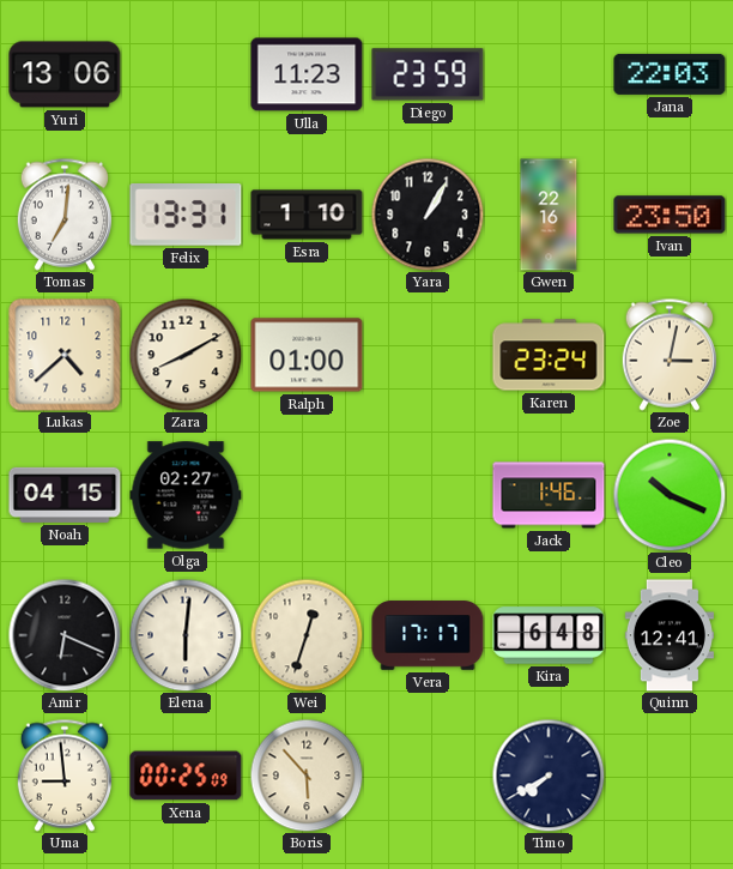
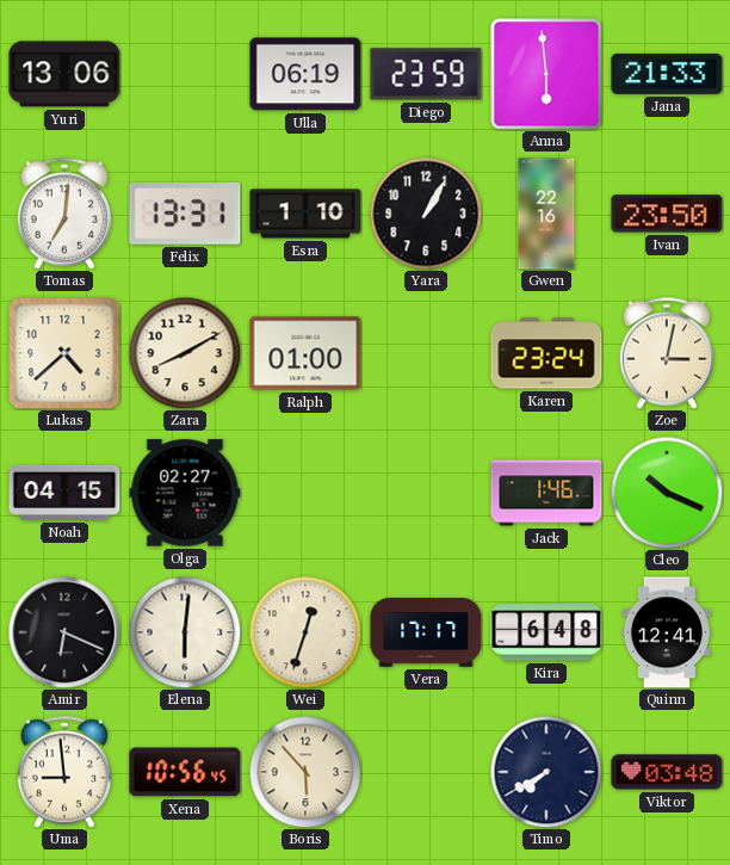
Ulla: 11:23 -> 06:19
Anna: none -> 5:59
Jana: 22:03 -> 21:33
Xena: 00:25 -> 10:56
Viktor: none -> 03:48
